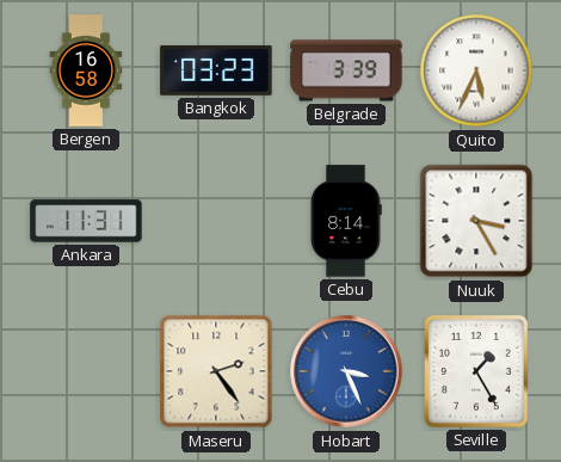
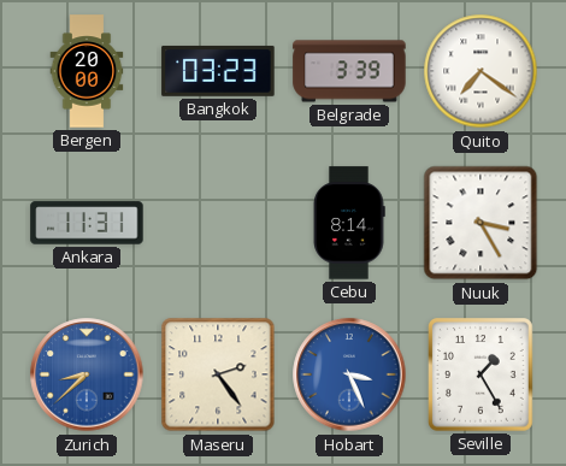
Bergen: 16:58 -> 20:00
Quito: 5:34 -> 7:21
Zurich: none -> 8:38
